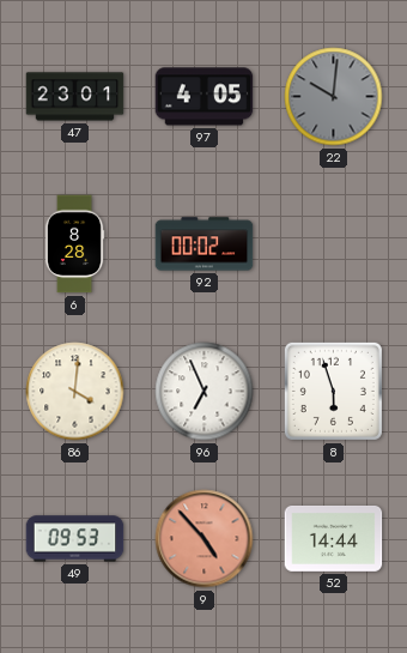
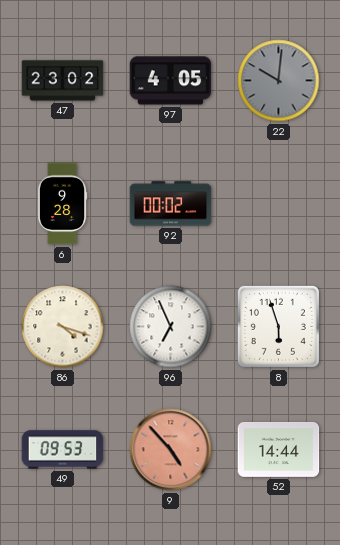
47: 23:01 -> 23:02
6: 8:28 -> 9:28
86: 4:01 -> 4:18
